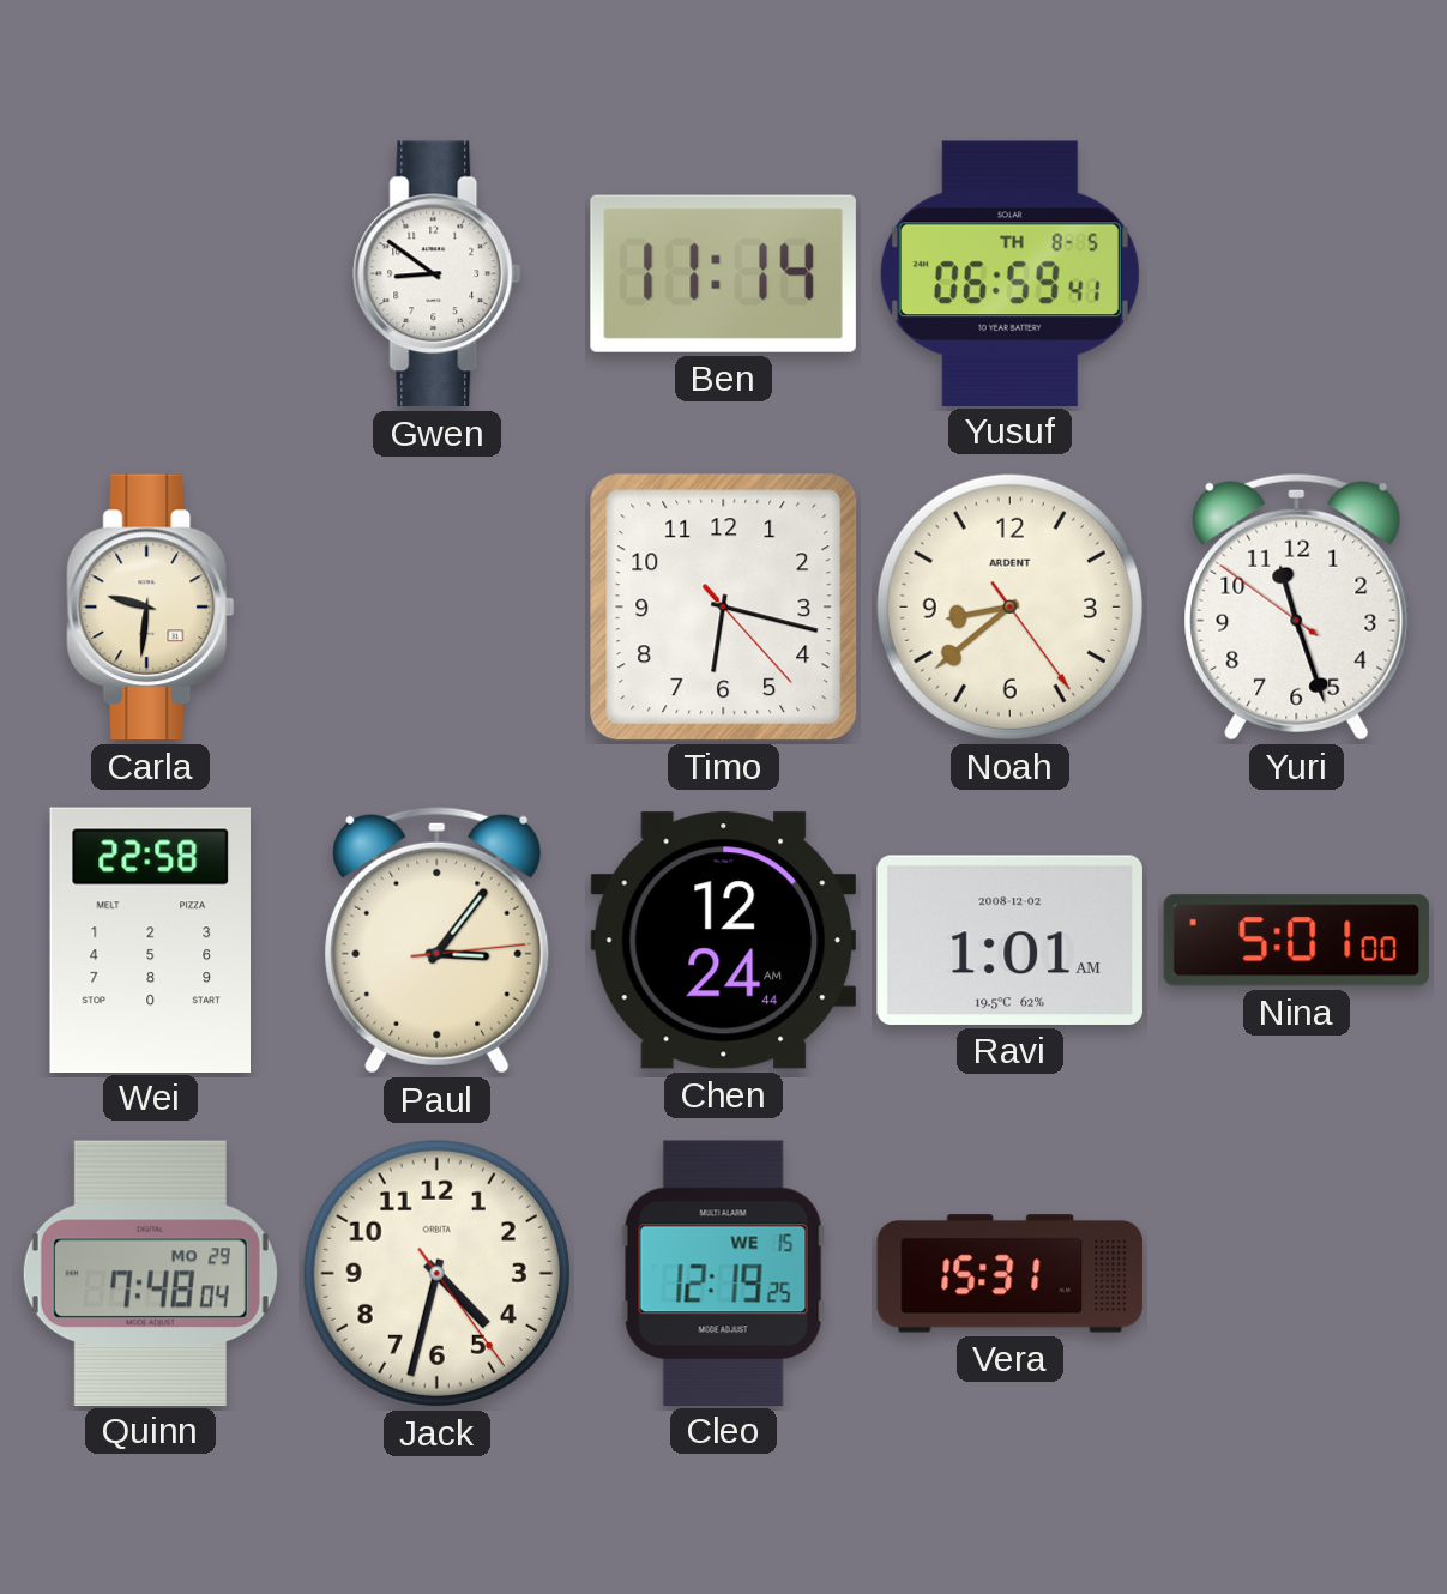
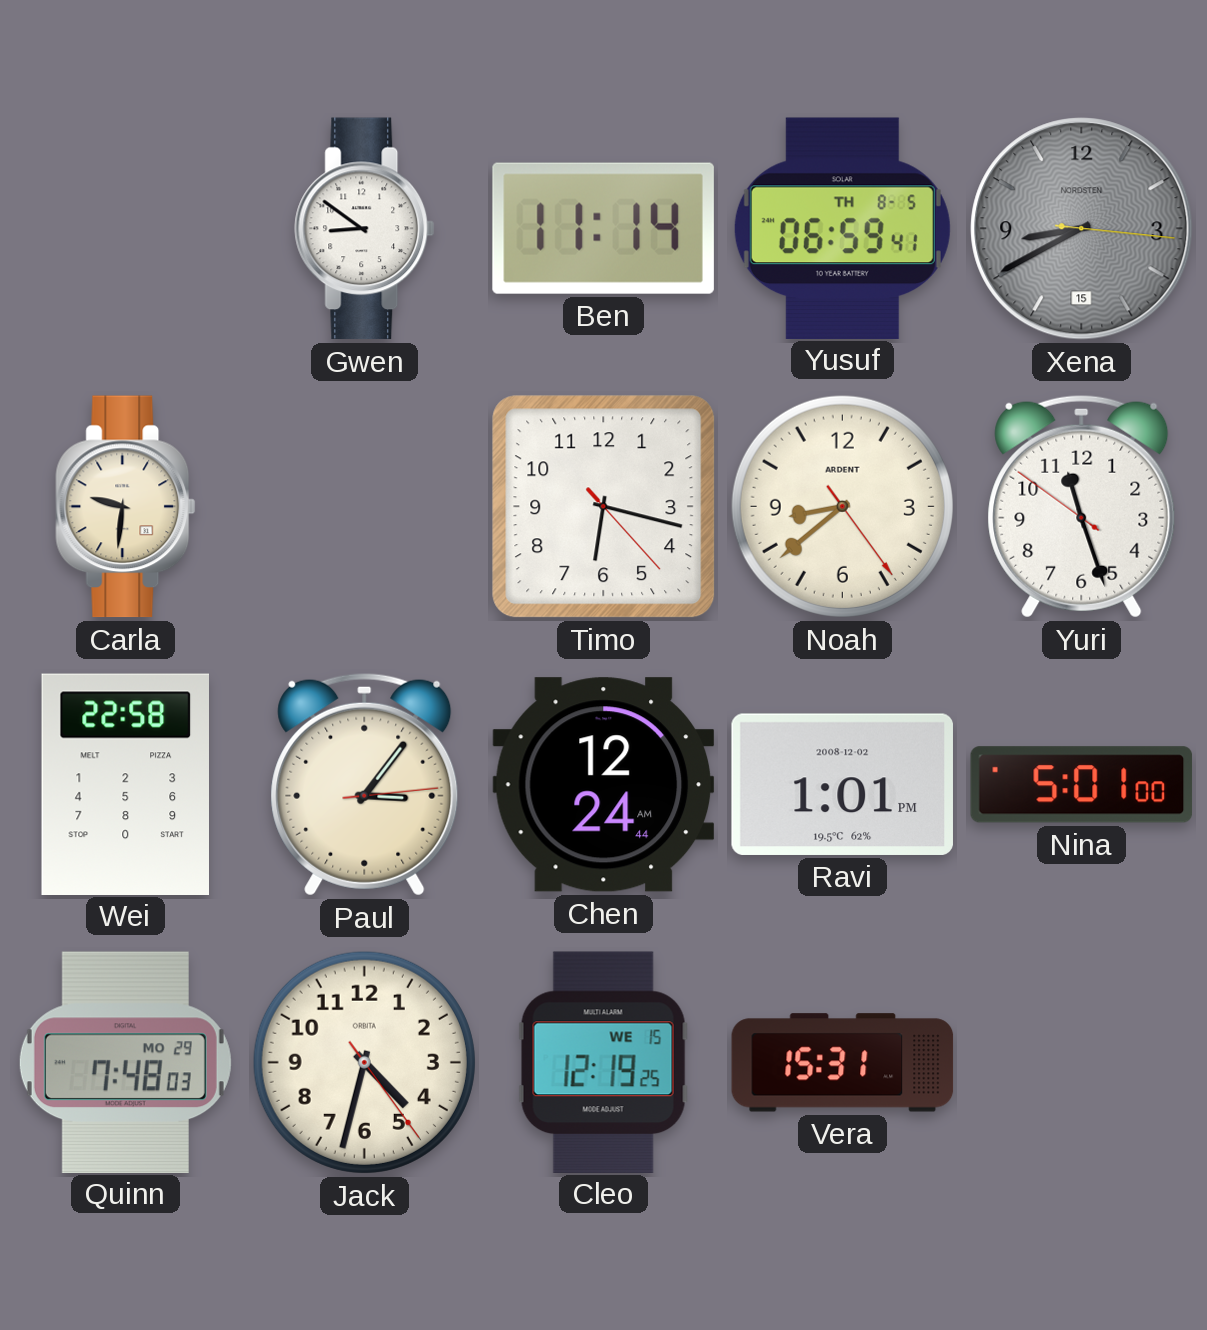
Xena: none -> 8:40
Ravi: 1:01 AM -> 1:01 PM
Quinn: 7:48:04 -> 7:48:03
